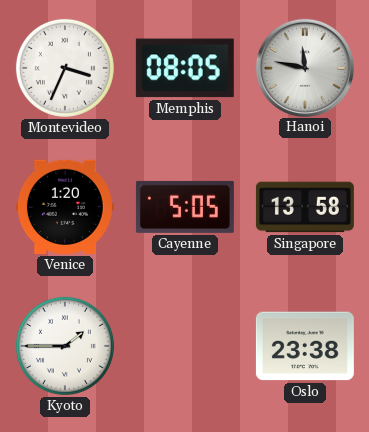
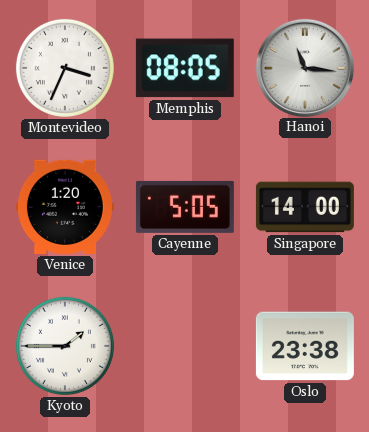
Hanoi: 11:47 -> 11:16
Singapore: 13:58 -> 14:00
